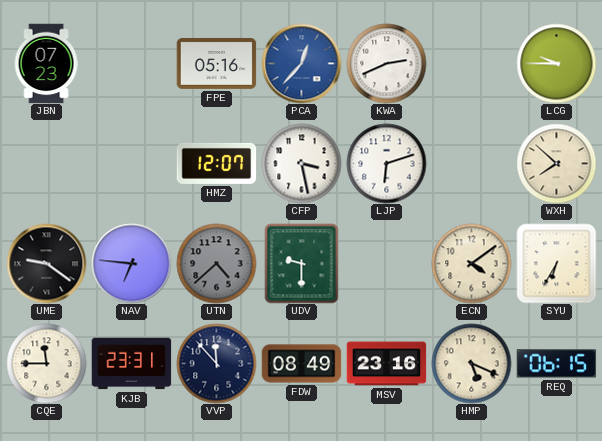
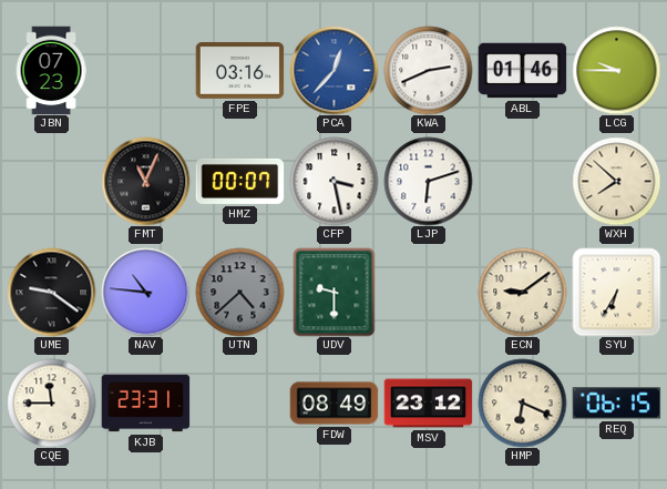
FPE: 05:16 -> 03:16
ABL: none -> 01:46
FMT: none -> 11:04
HMZ: 12:07 -> 00:07
NAV: 6:46 -> 10:46
ECN: 4:09 -> 9:09
VVP: 11:53 -> none
MSV: 23:16 -> 23:12
HMP: 5:19 -> 6:19
